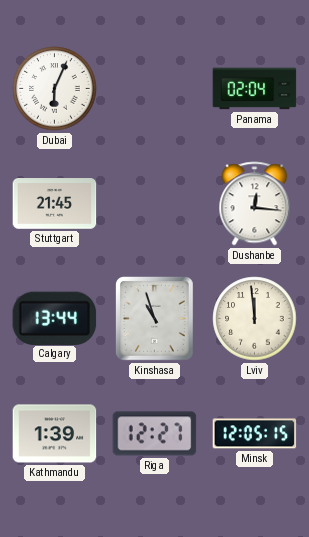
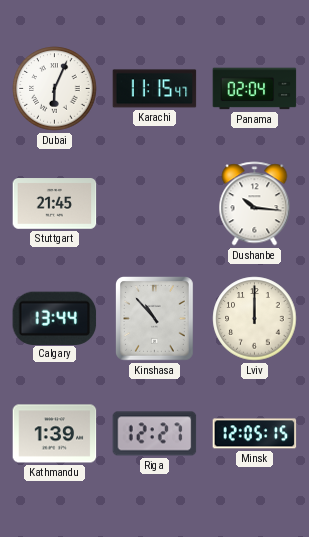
Karachi: none -> 11:15
Dushanbe: 12:16 -> 10:16
Kinshasa: 10:57 -> 10:53
Lviv: 11:59 -> 12:00
